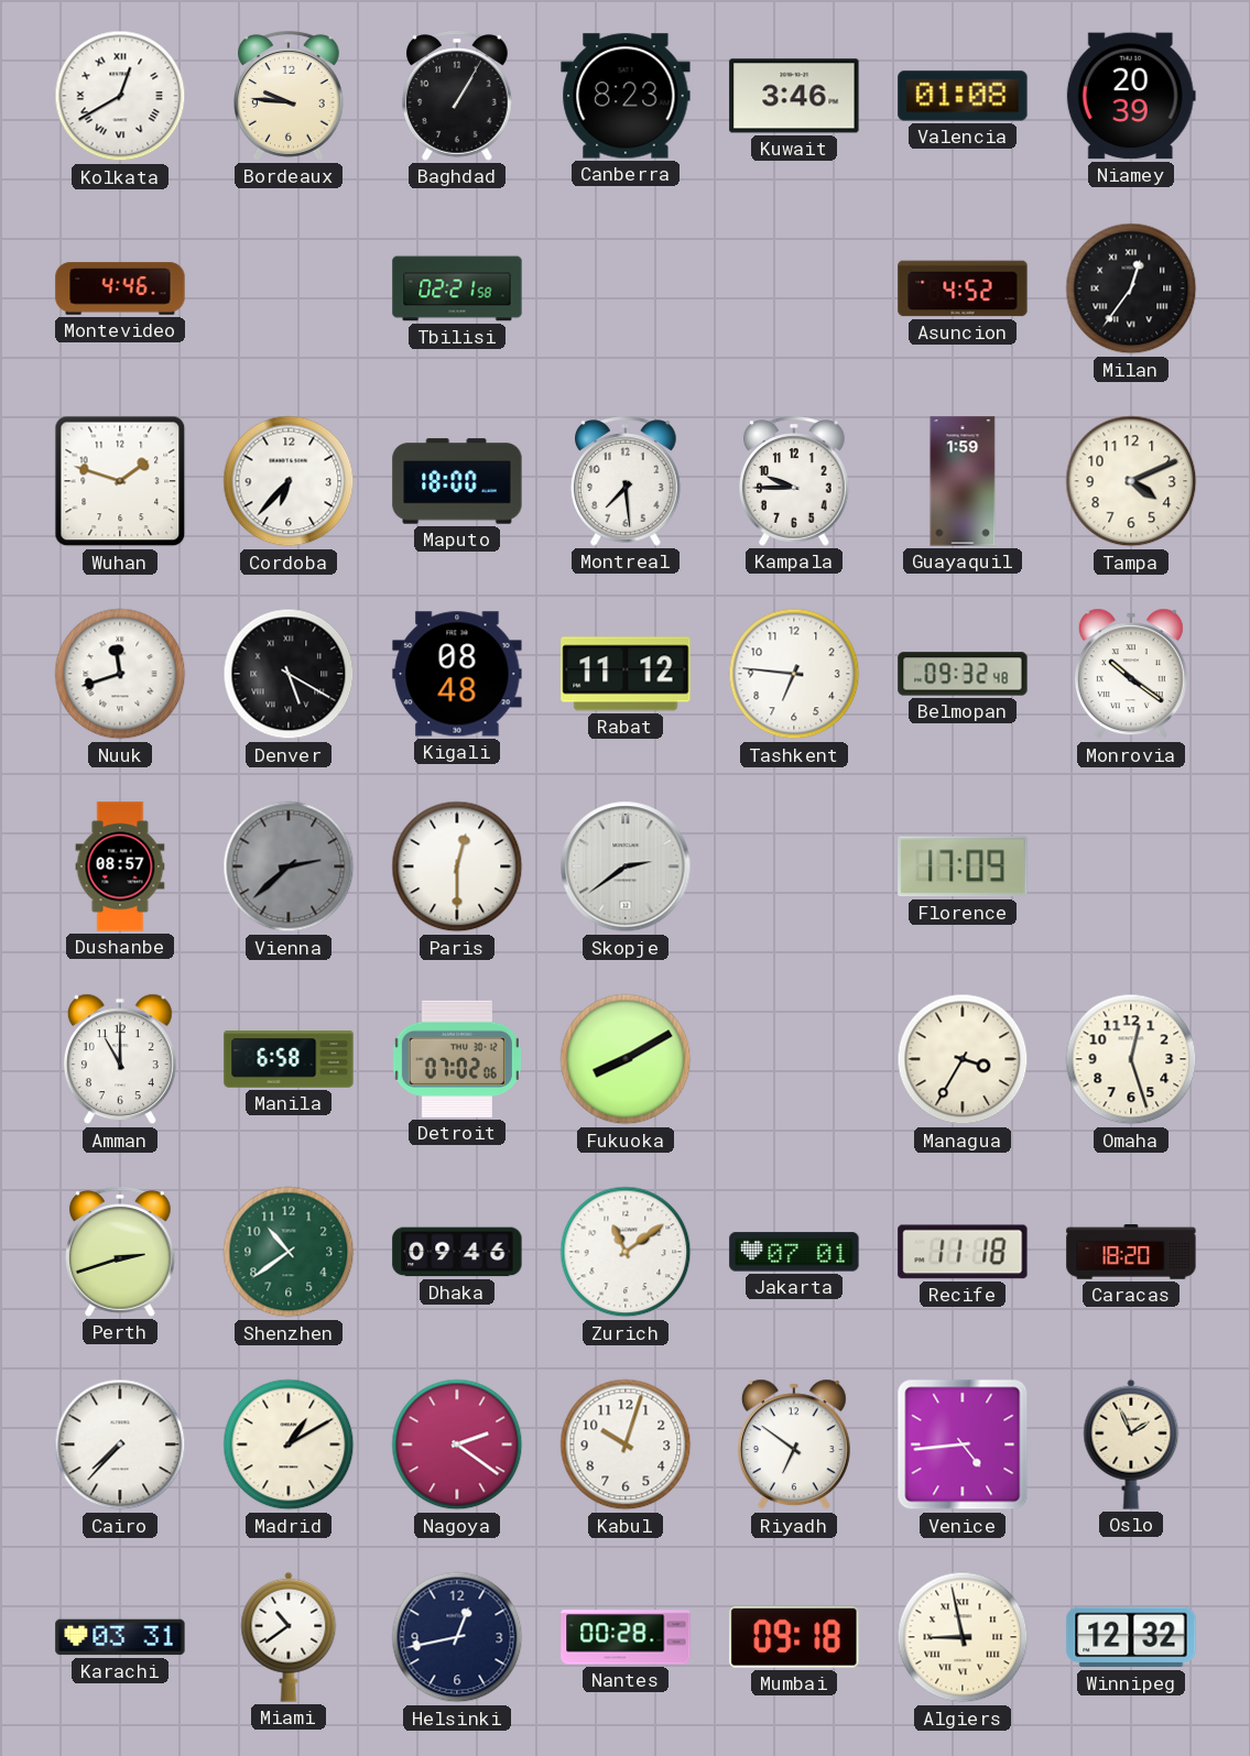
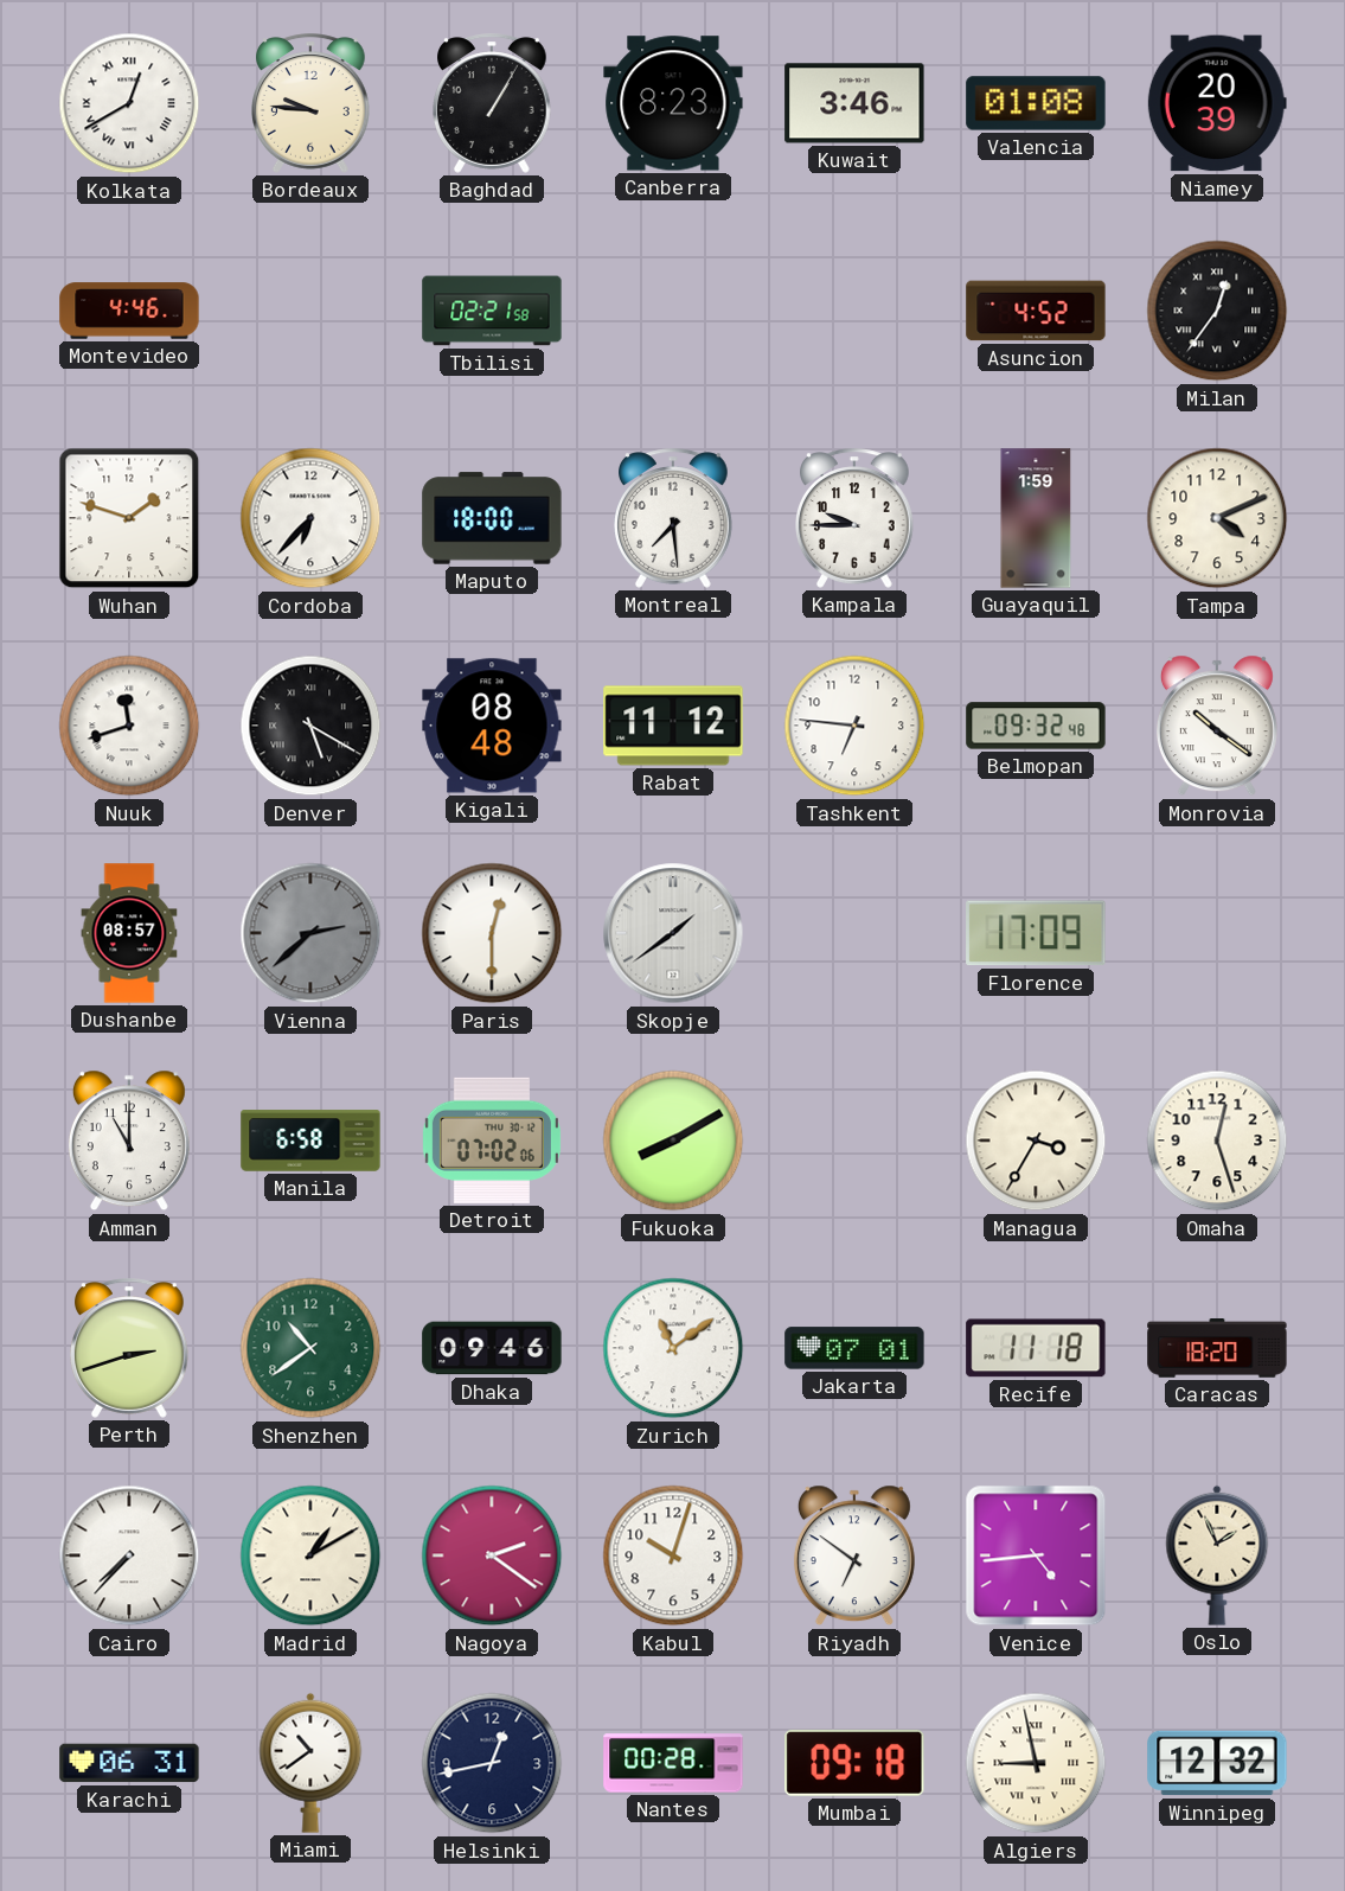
Skopje: 2:39 -> 1:39
Karachi: 03:31 -> 06:31
